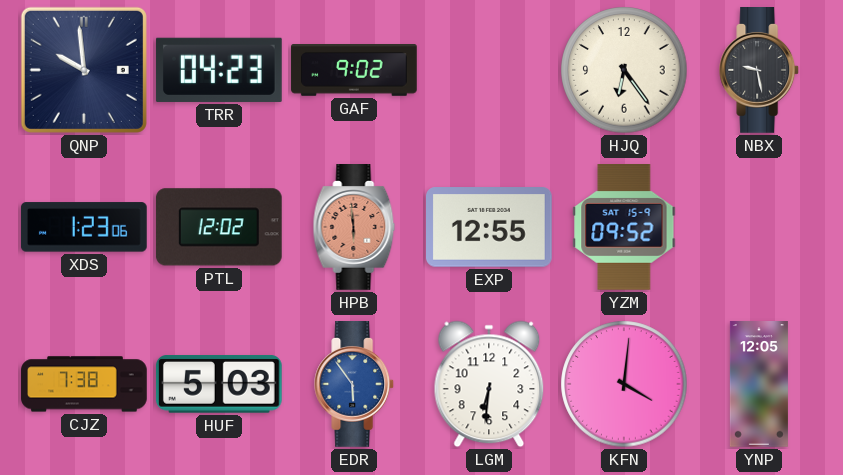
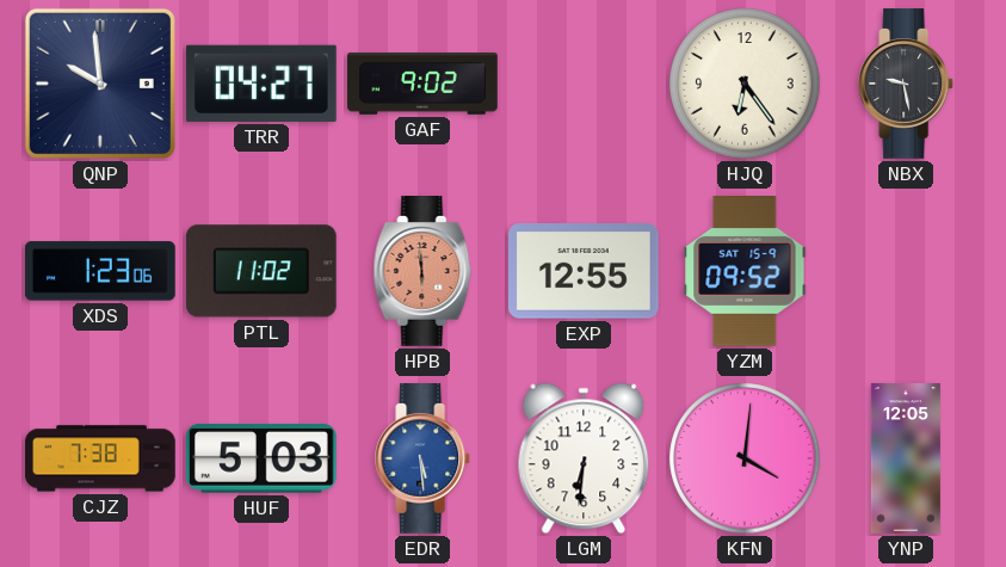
TRR: 04:23 -> 04:27
PTL: 12:02 -> 11:02
EDR: 5:54 -> 5:29
